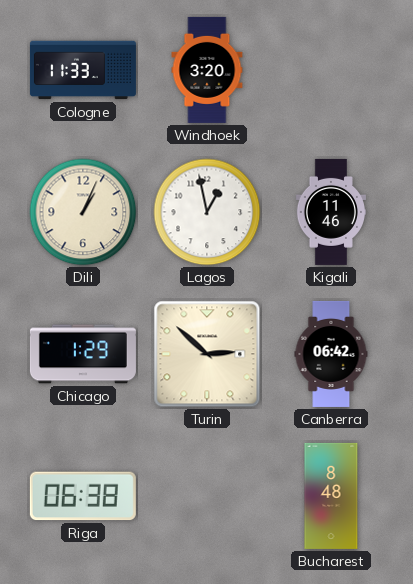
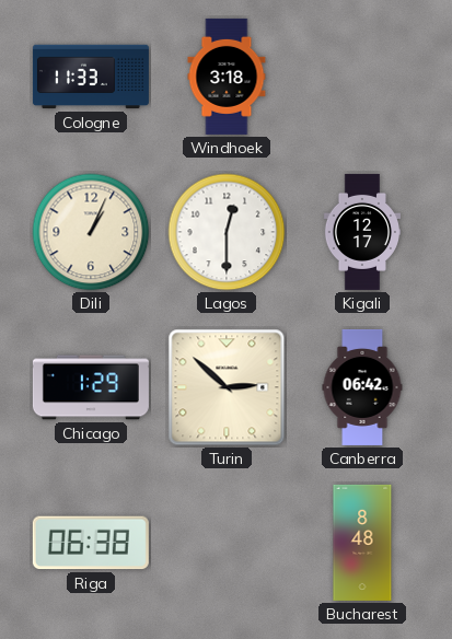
Windhoek: 3:20 -> 3:18
Lagos: 12:58 -> 12:30
Kigali: 11:46 -> 12:17
